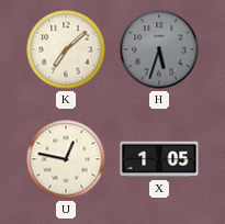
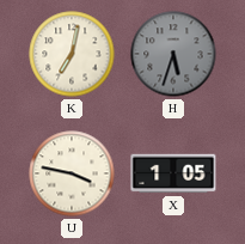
K: 7:08 -> 7:02
U: 12:47 -> 3:47
